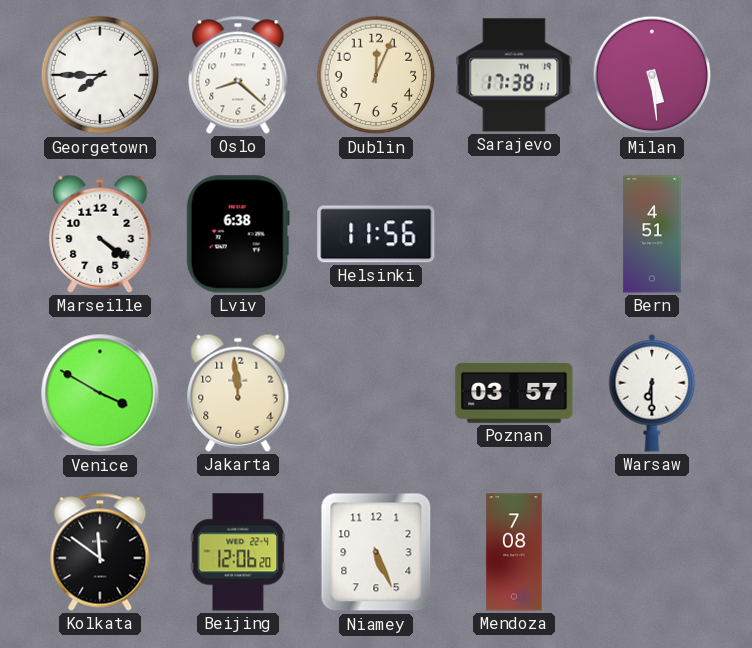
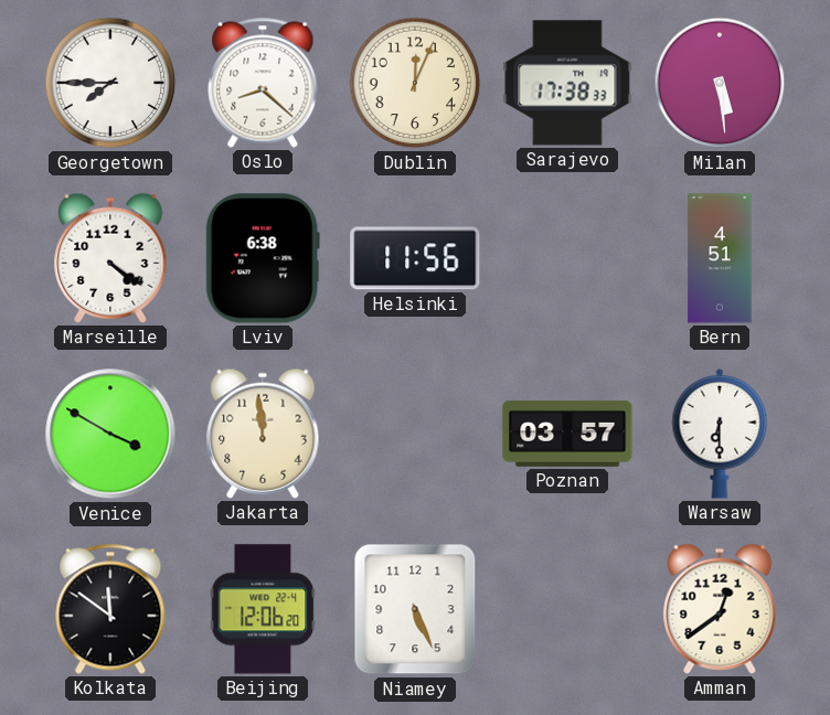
Sarajevo: 17:38:11 -> 17:38:33
Mendoza: 7:08 -> none
Amman: none -> 12:39
